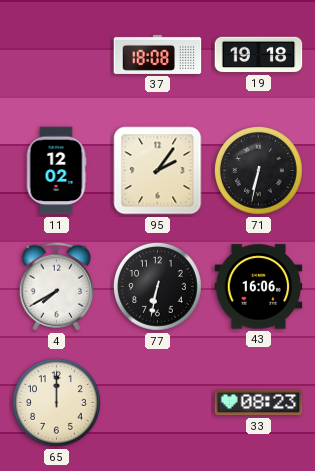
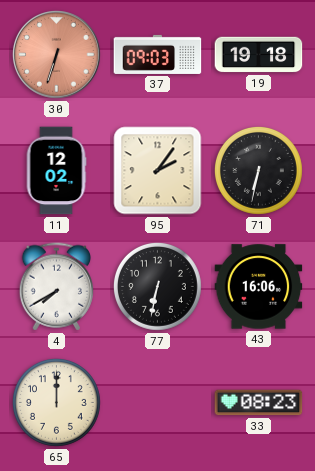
30: none -> 6:33
37: 18:08 -> 09:03
